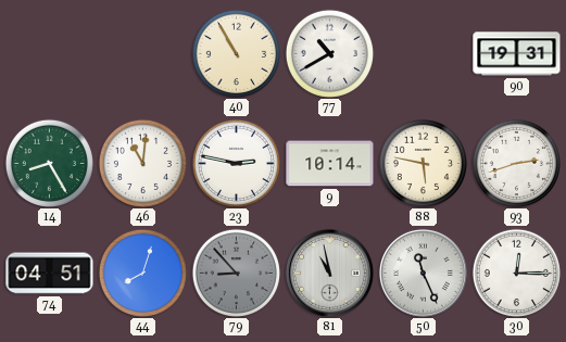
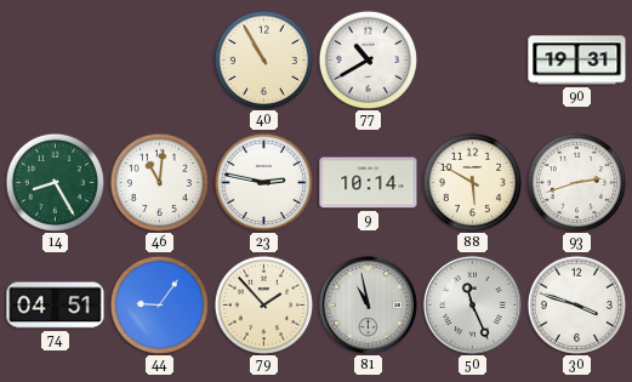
88: 5:47 -> 5:50
44: 8:03 -> 9:06
79: 8:53 -> 1:53
79 dial: grey -> cream
30: 12:15 -> 3:48
